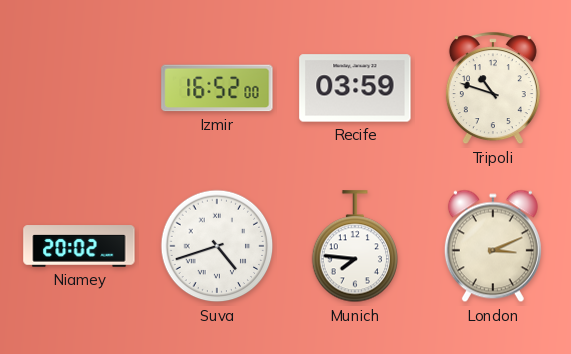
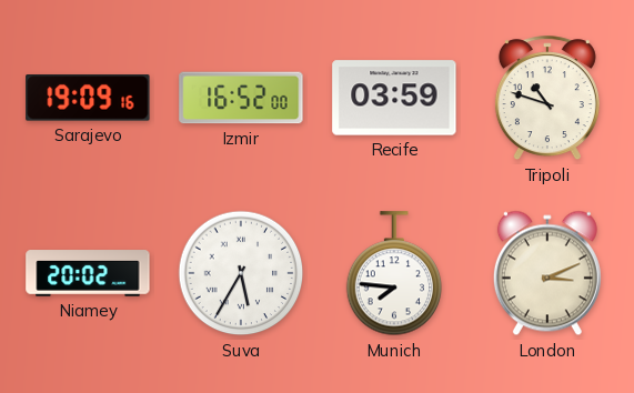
Sarajevo: none -> 19:09
Suva: 4:42 -> 5:35
